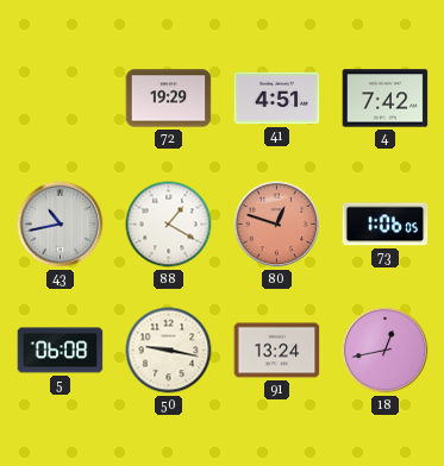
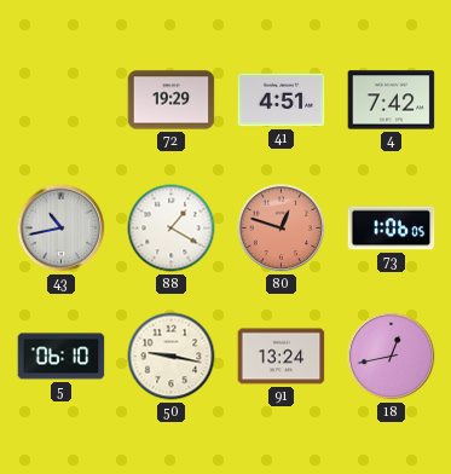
5: 06:08 -> 06:10
